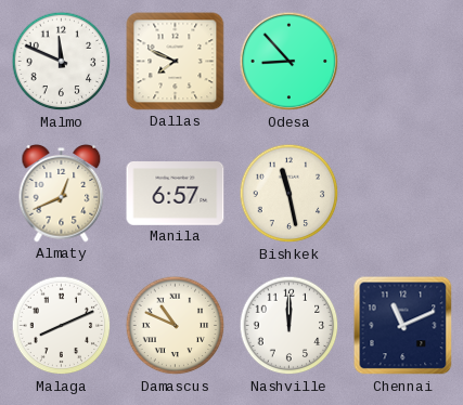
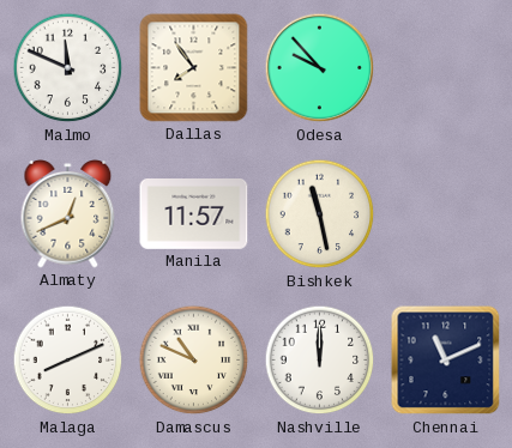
Dallas: 7:49 -> 7:54
Odesa: 8:53 -> 9:53
Manila: 6:57 -> 11:57
